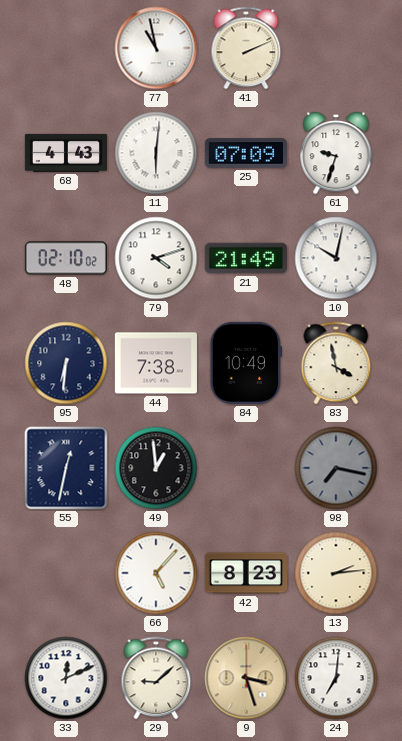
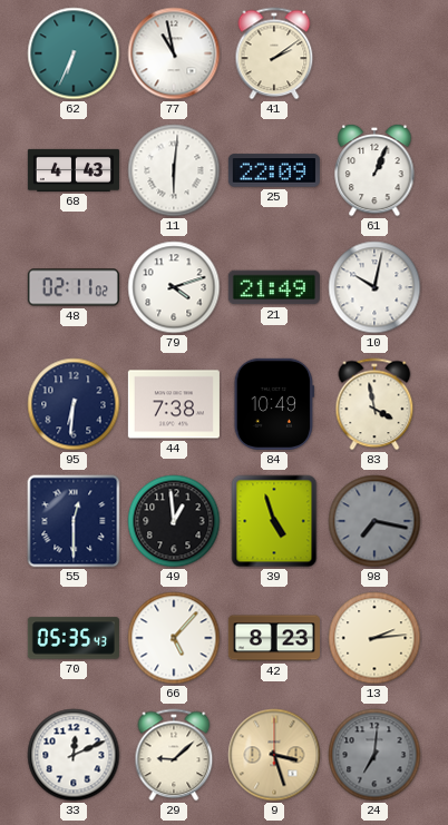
62: none -> 6:34
41: 2:11 -> 2:09
25: 07:09 -> 22:09
61: 9:33 -> 1:04
48: 02:10 -> 02:11
55: 12:32 -> 12:30
39: none -> 4:57
70: none -> 05:35
24 dial: white -> grey
